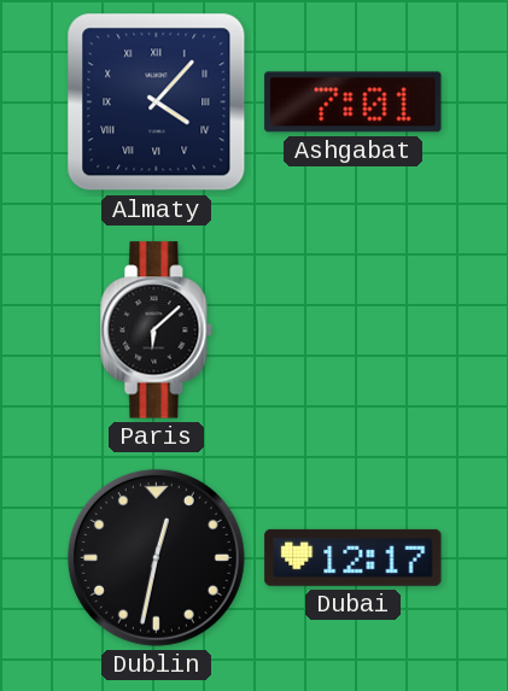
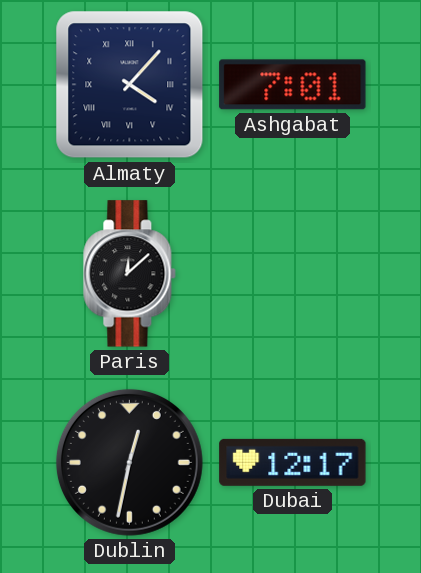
Paris: 6:08 -> 12:08
